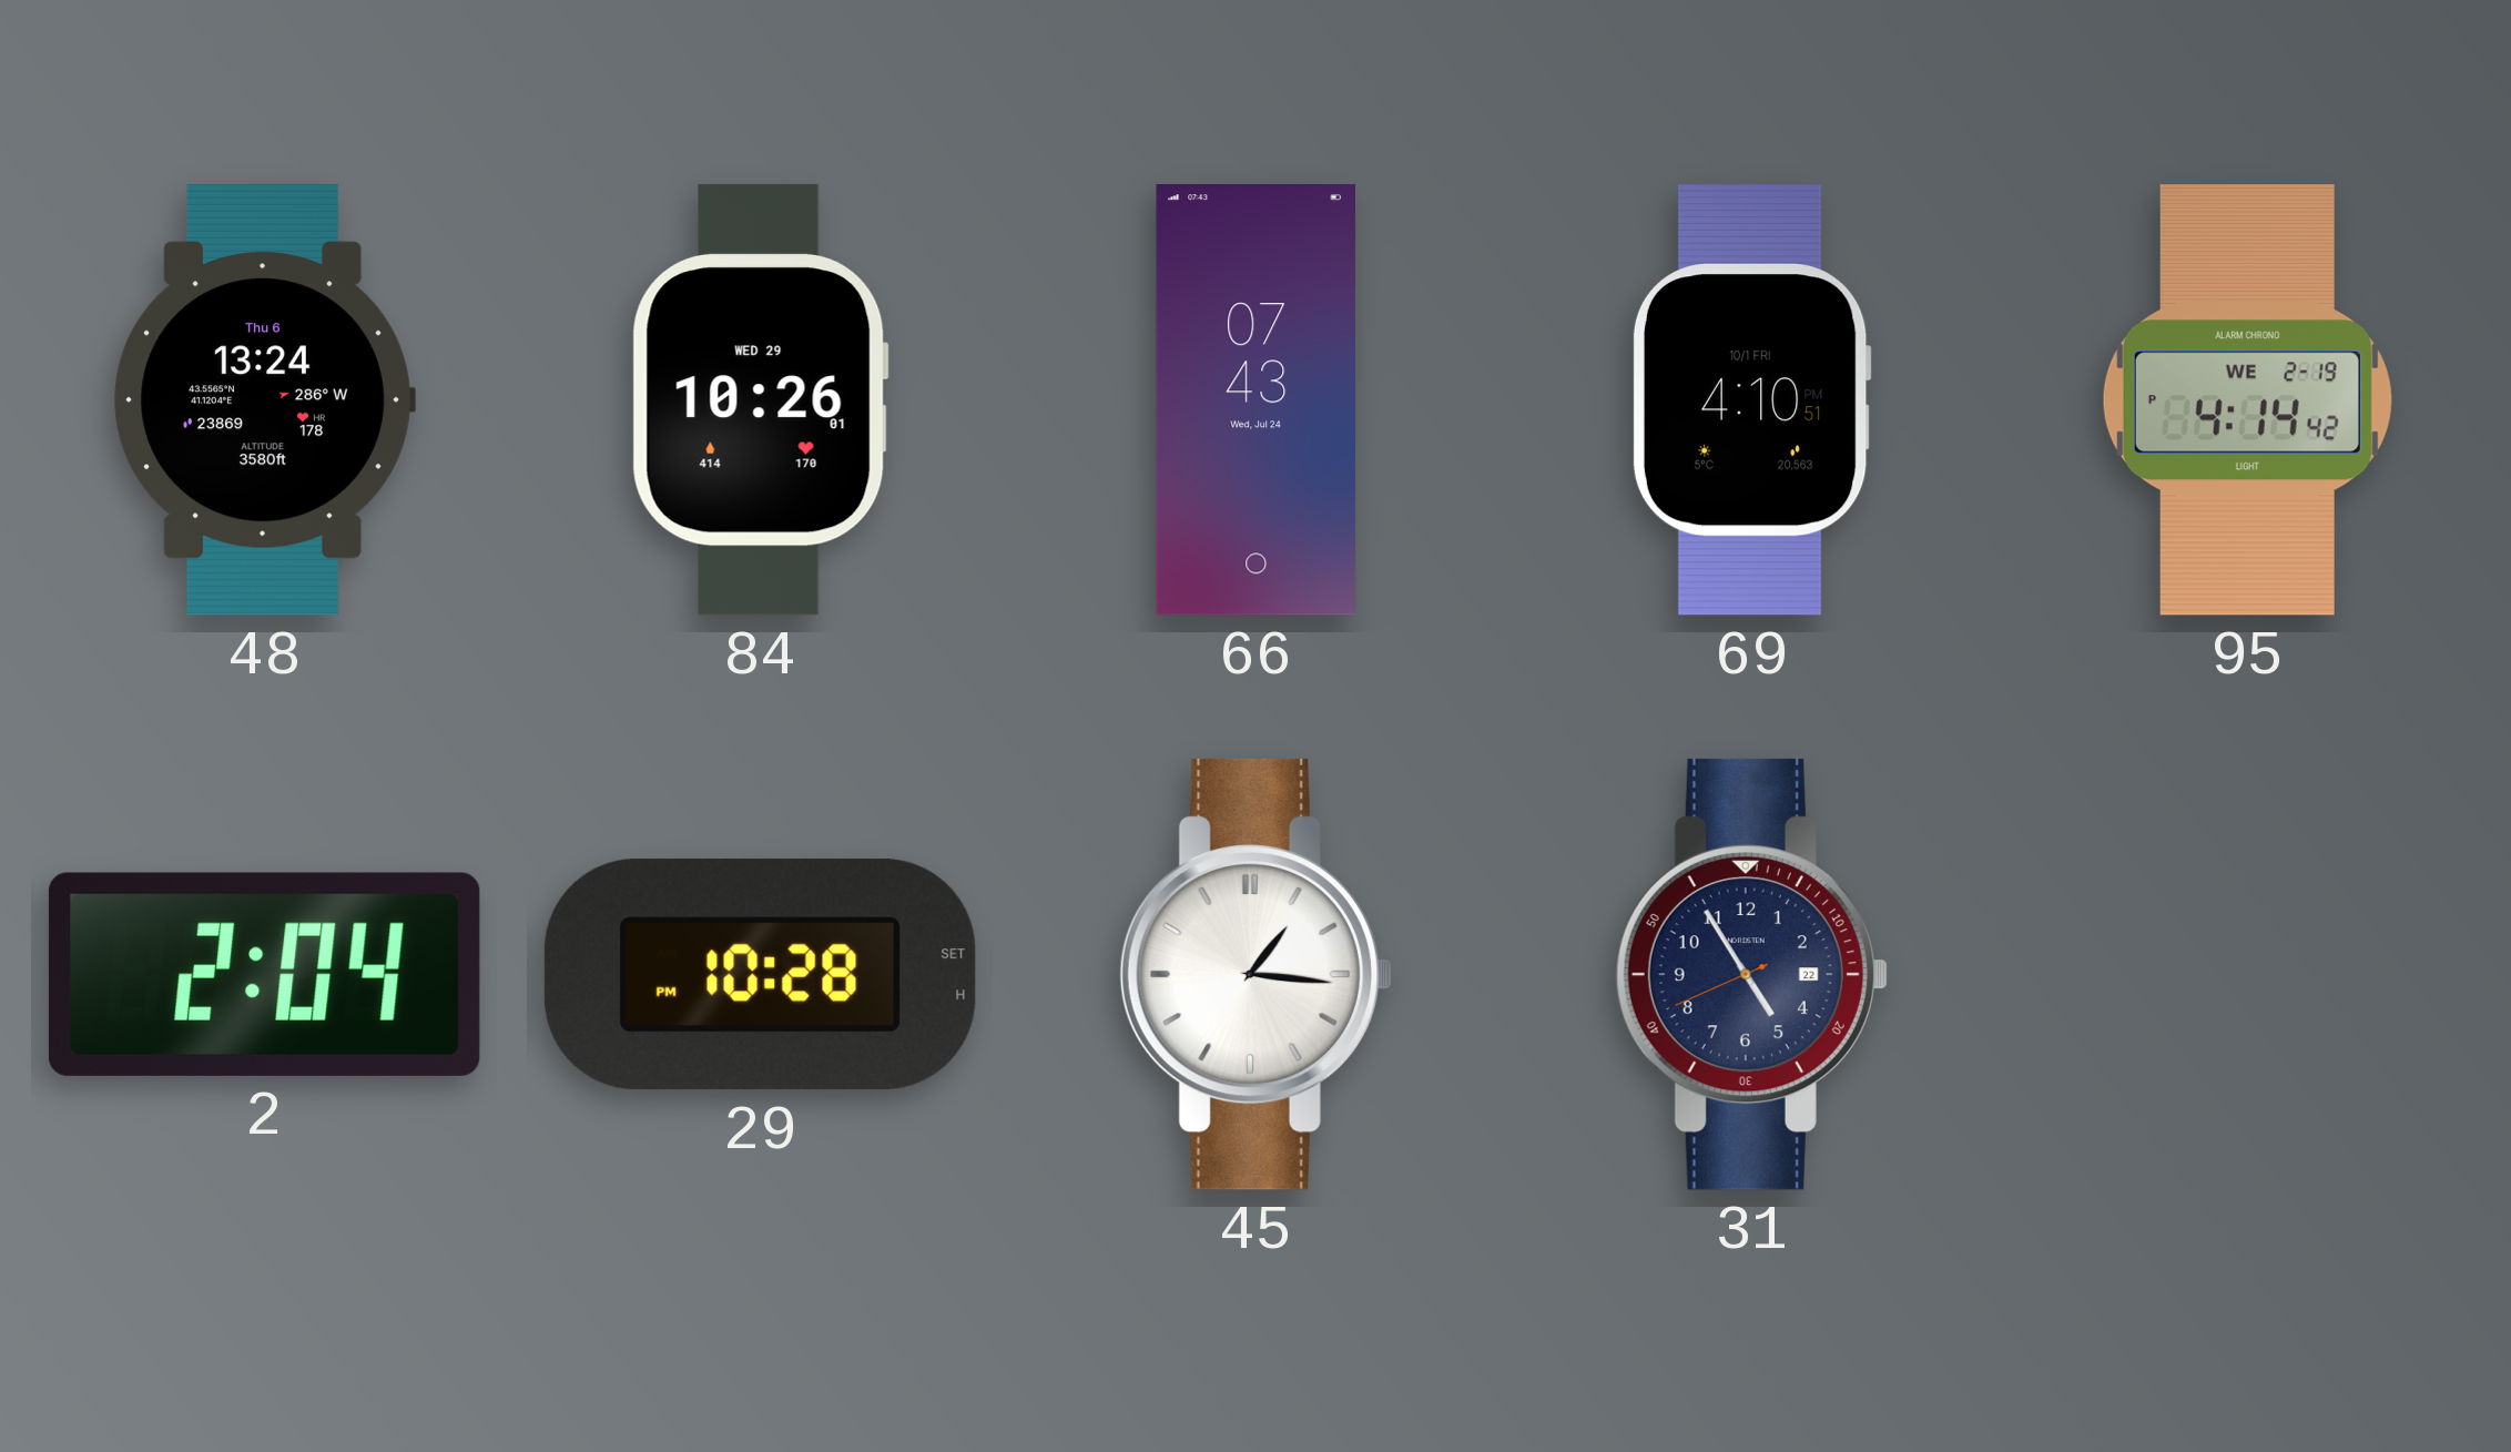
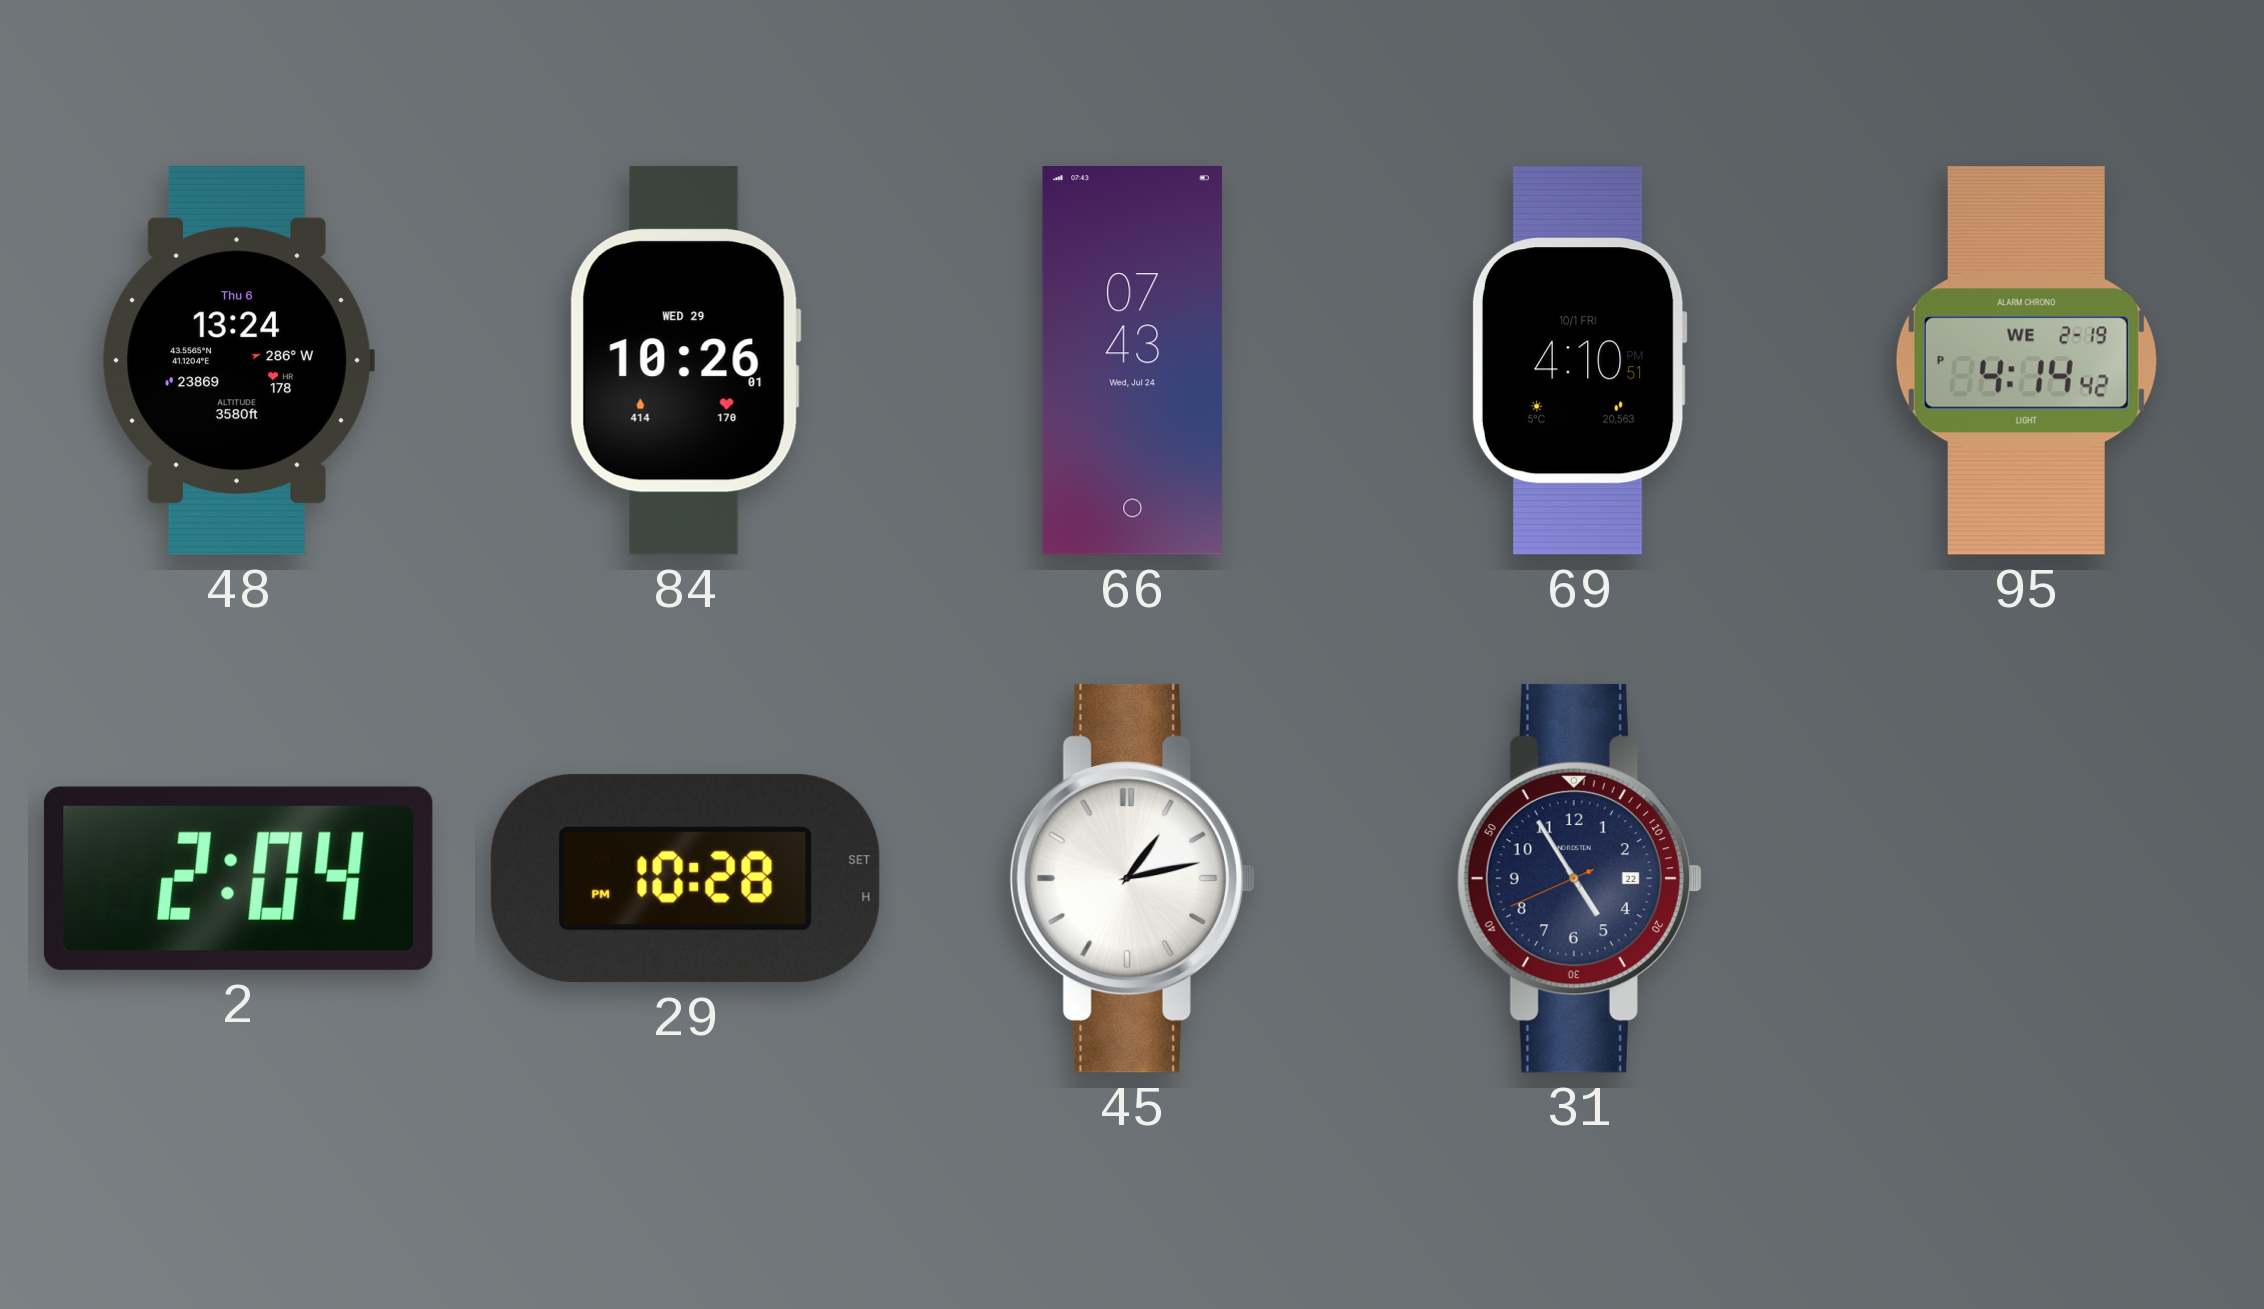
45: 1:16 -> 1:13
